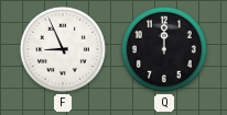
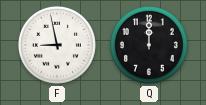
F: 8:56 -> 8:58
